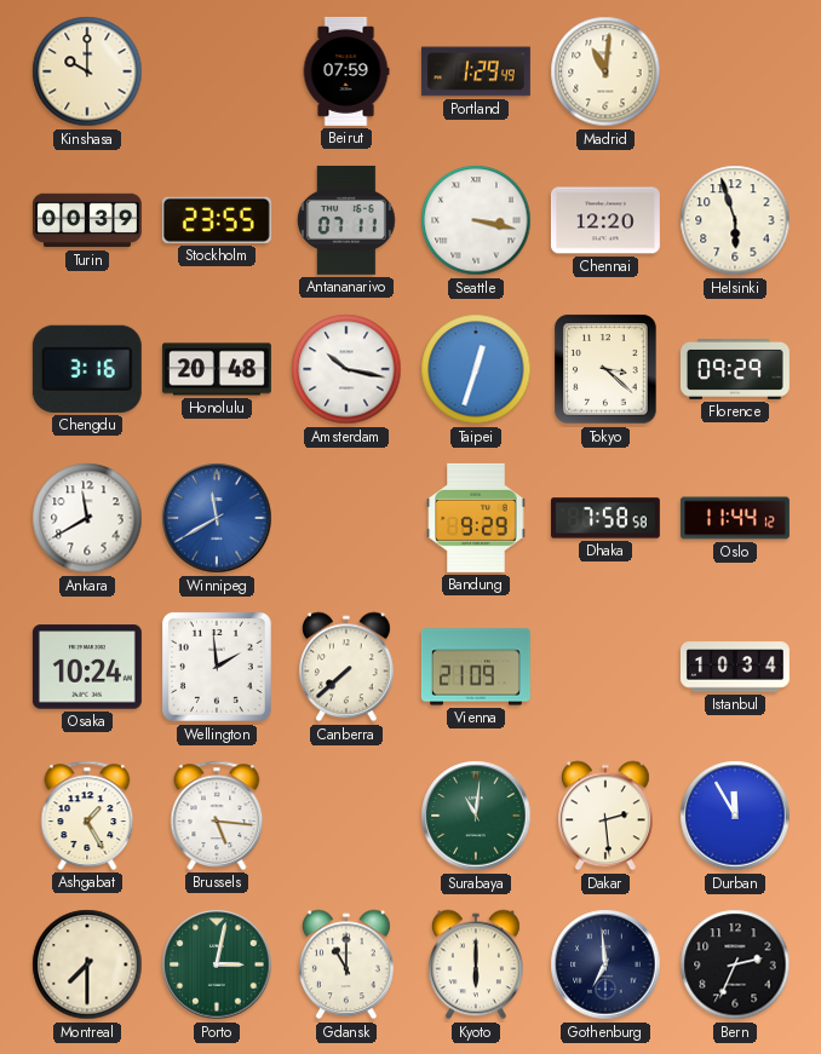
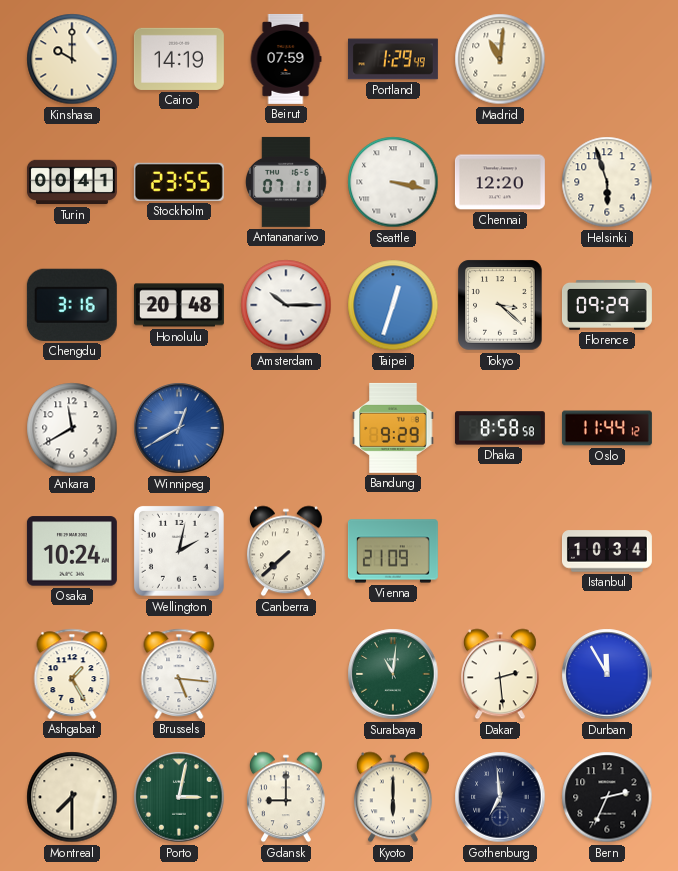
Cairo: none -> 14:19
Turin: 00:39 -> 00:41
Amsterdam: 10:17 -> 10:15
Winnipeg: 11:40 -> 12:40
Dhaka: 7:58 -> 8:58
Wellington: 1:59 -> 2:02
Gdansk: 11:00 -> 9:00
